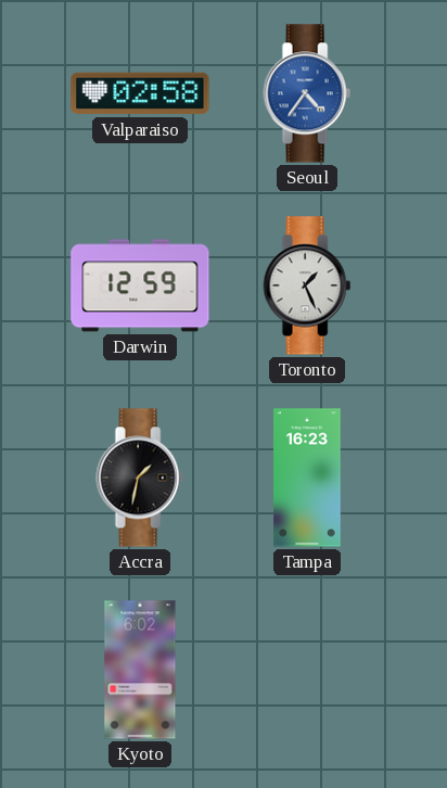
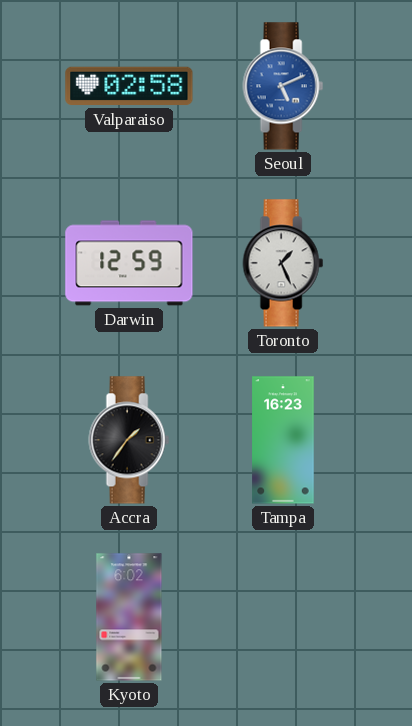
Seoul: 4:36 -> 5:11
Accra: 1:32 -> 1:36
